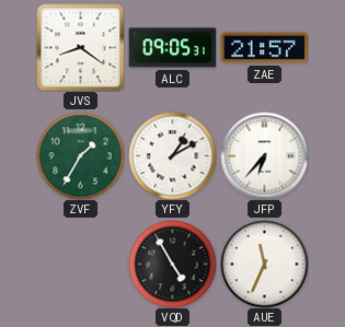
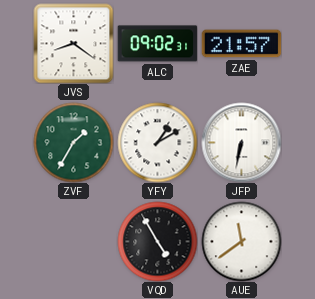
ALC: 09:05 -> 09:02
JFP: 6:37 -> 6:32
AUE: 11:34 -> 11:39
